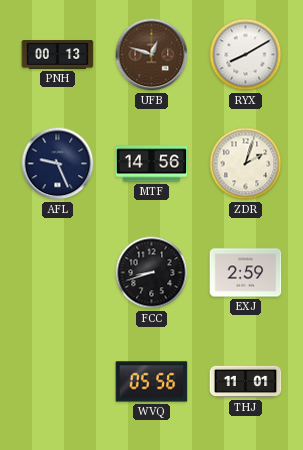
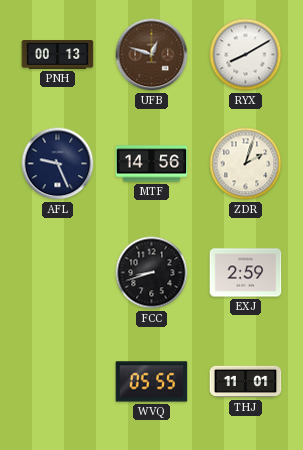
WVQ: 05:56 -> 05:55
